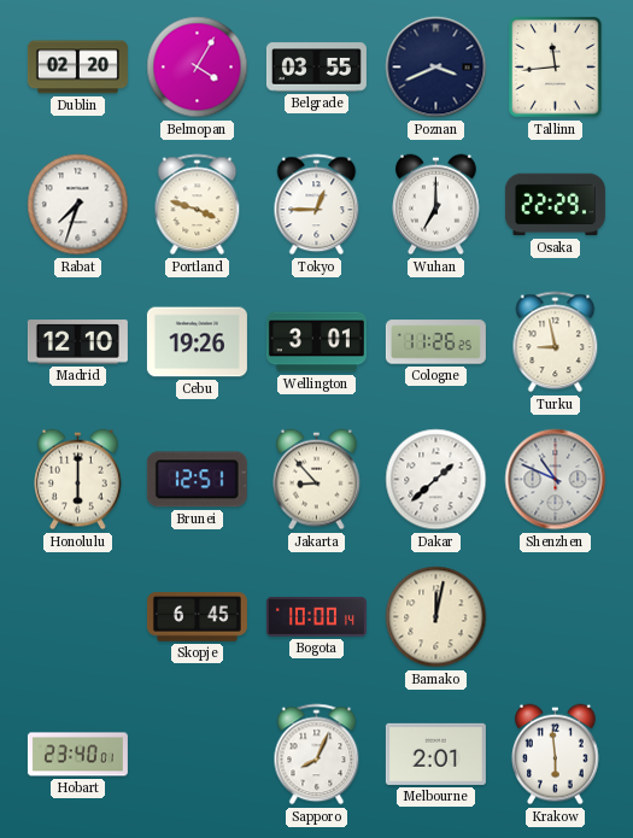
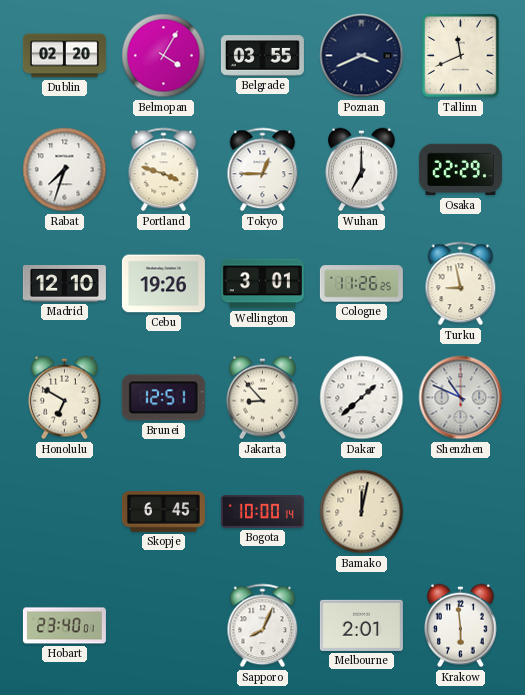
Tallinn: 11:44 -> 11:41
Honolulu: 6:00 -> 6:50
